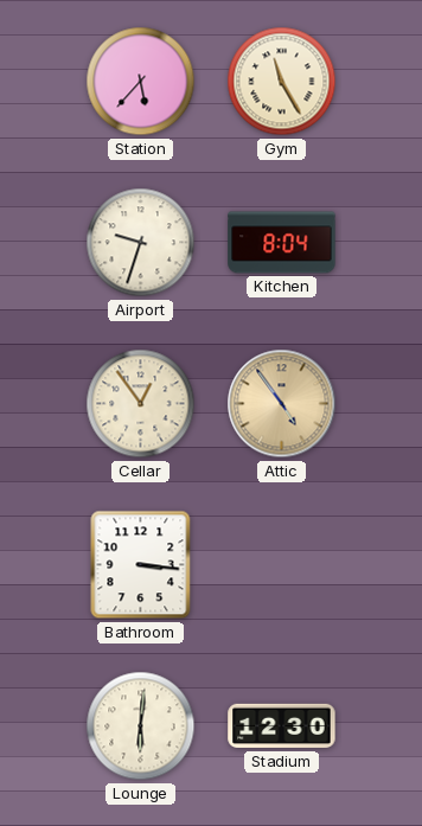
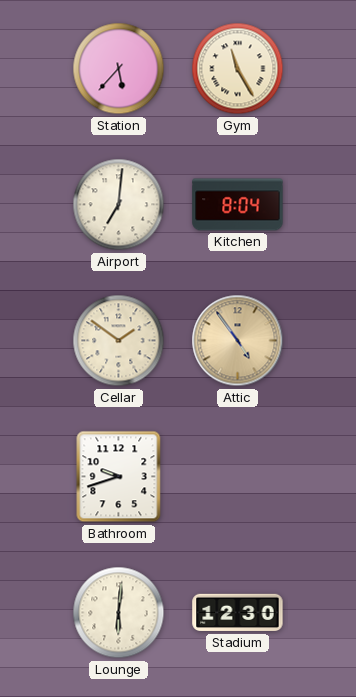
Airport: 9:33 -> 7:01
Cellar: 12:54 -> 1:51
Bathroom: 3:16 -> 9:42
